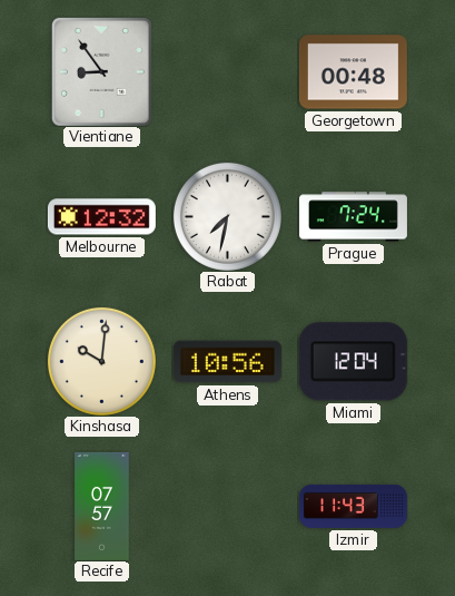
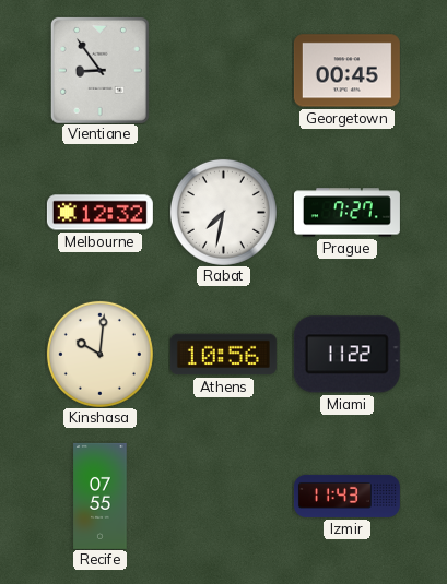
Georgetown: 00:48 -> 00:45
Prague: 7:24 -> 7:27
Miami: 12:04 -> 11:22
Recife: 07:57 -> 07:55
